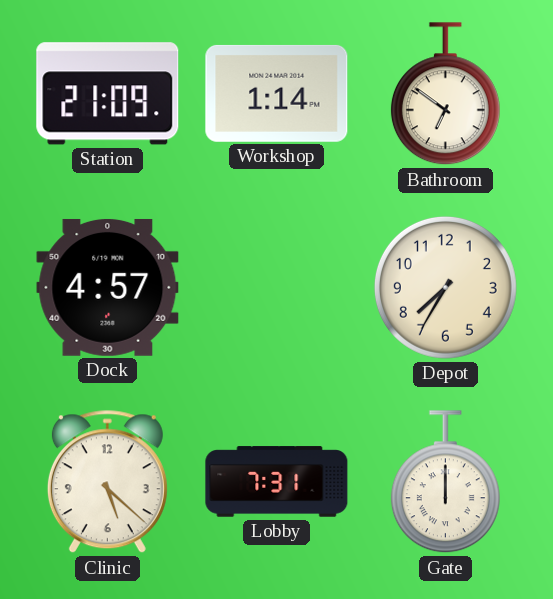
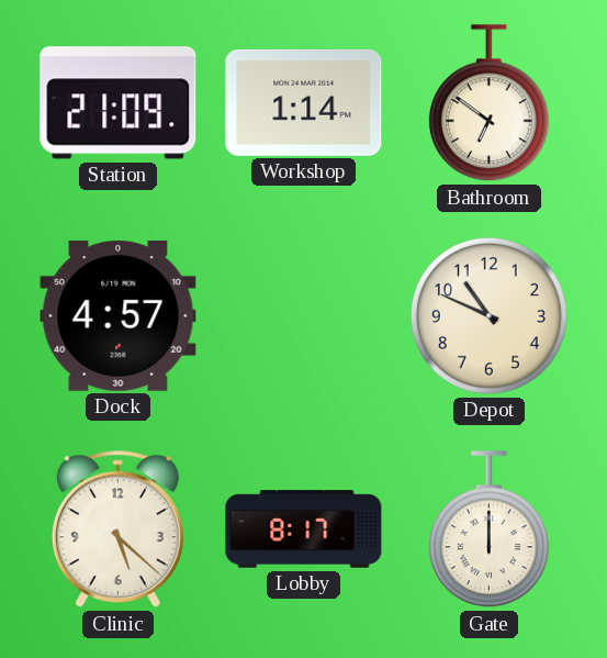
Depot: 7:35 -> 10:49
Lobby: 7:31 -> 8:17
